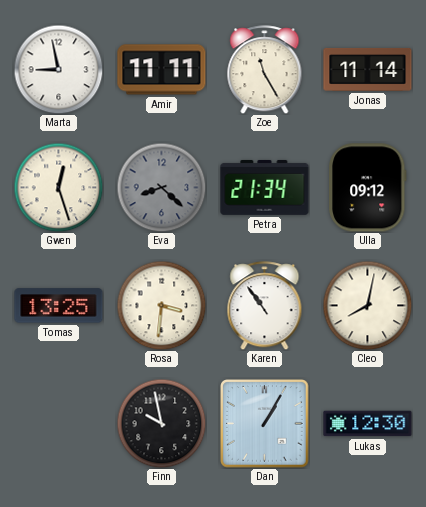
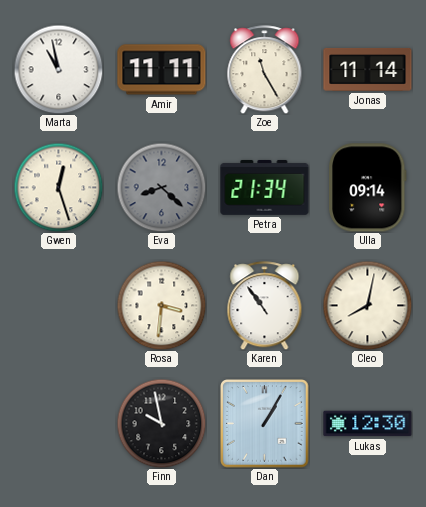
Marta: 8:58 -> 10:58
Ulla: 09:12 -> 09:14
Tomas: 13:25 -> none
